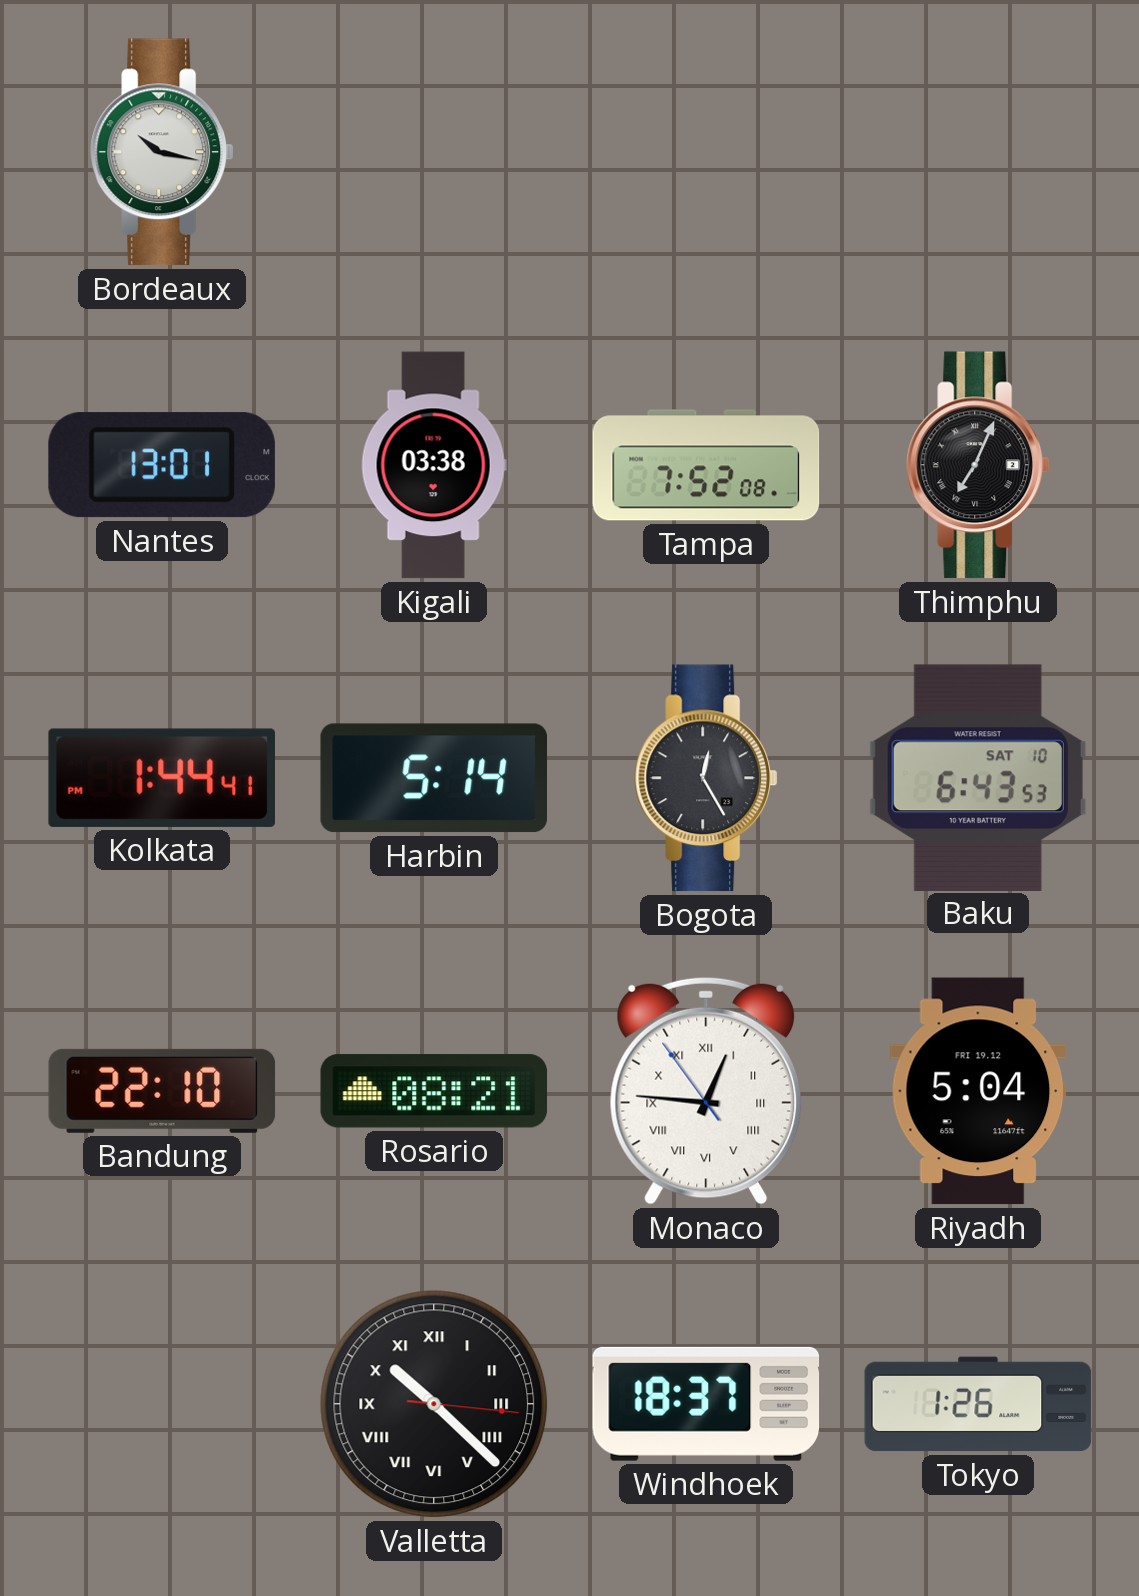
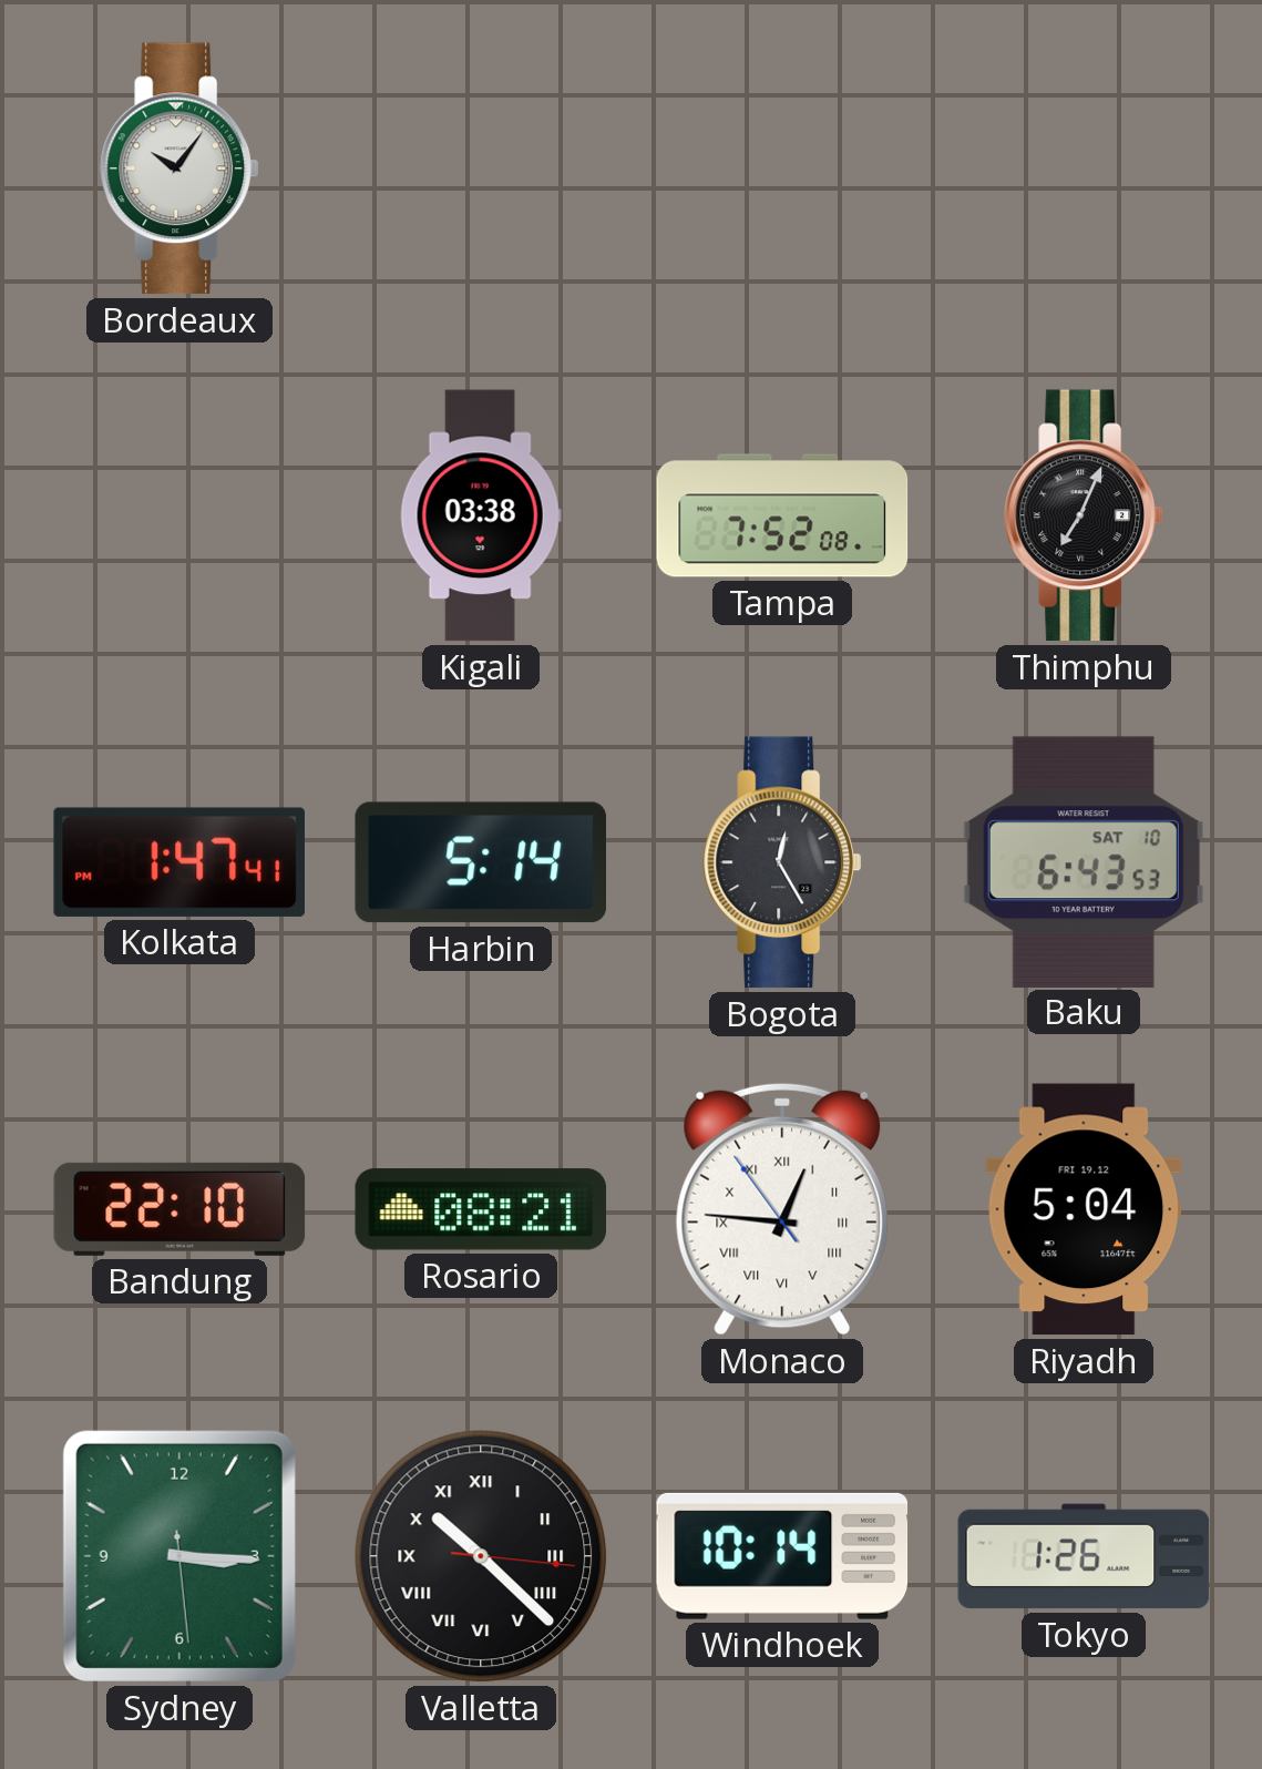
Bordeaux: 10:17 -> 10:06
Nantes: 13:01 -> none
Kolkata: 1:44 -> 1:47
Sydney: none -> 3:15
Windhoek: 18:37 -> 10:14
